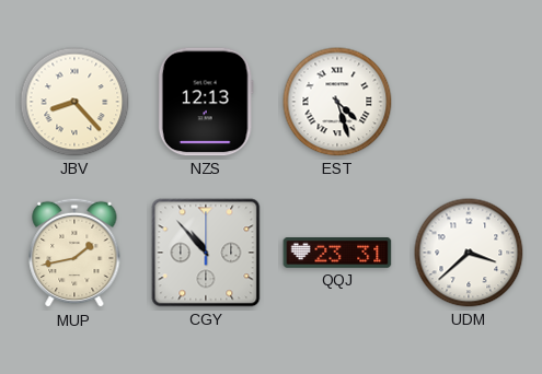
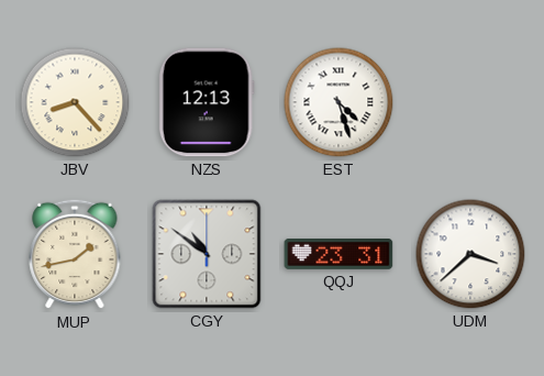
CGY: 10:53 -> 10:51
